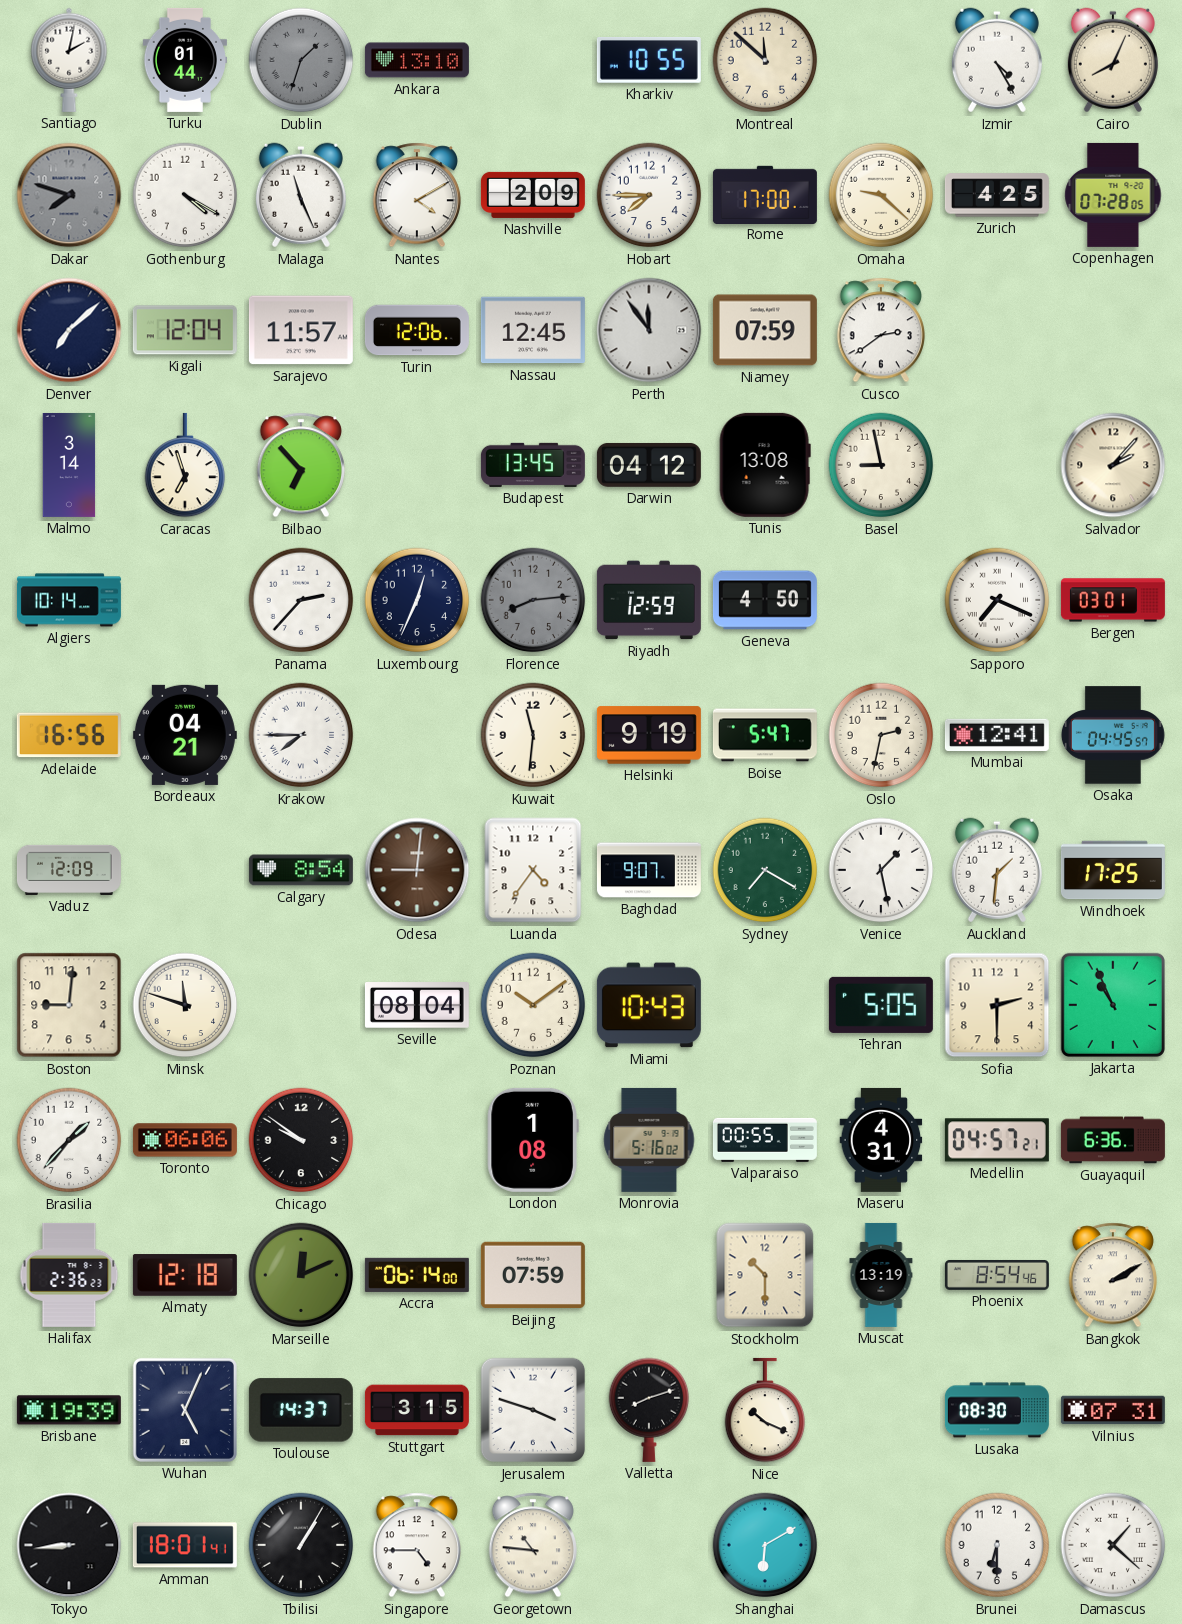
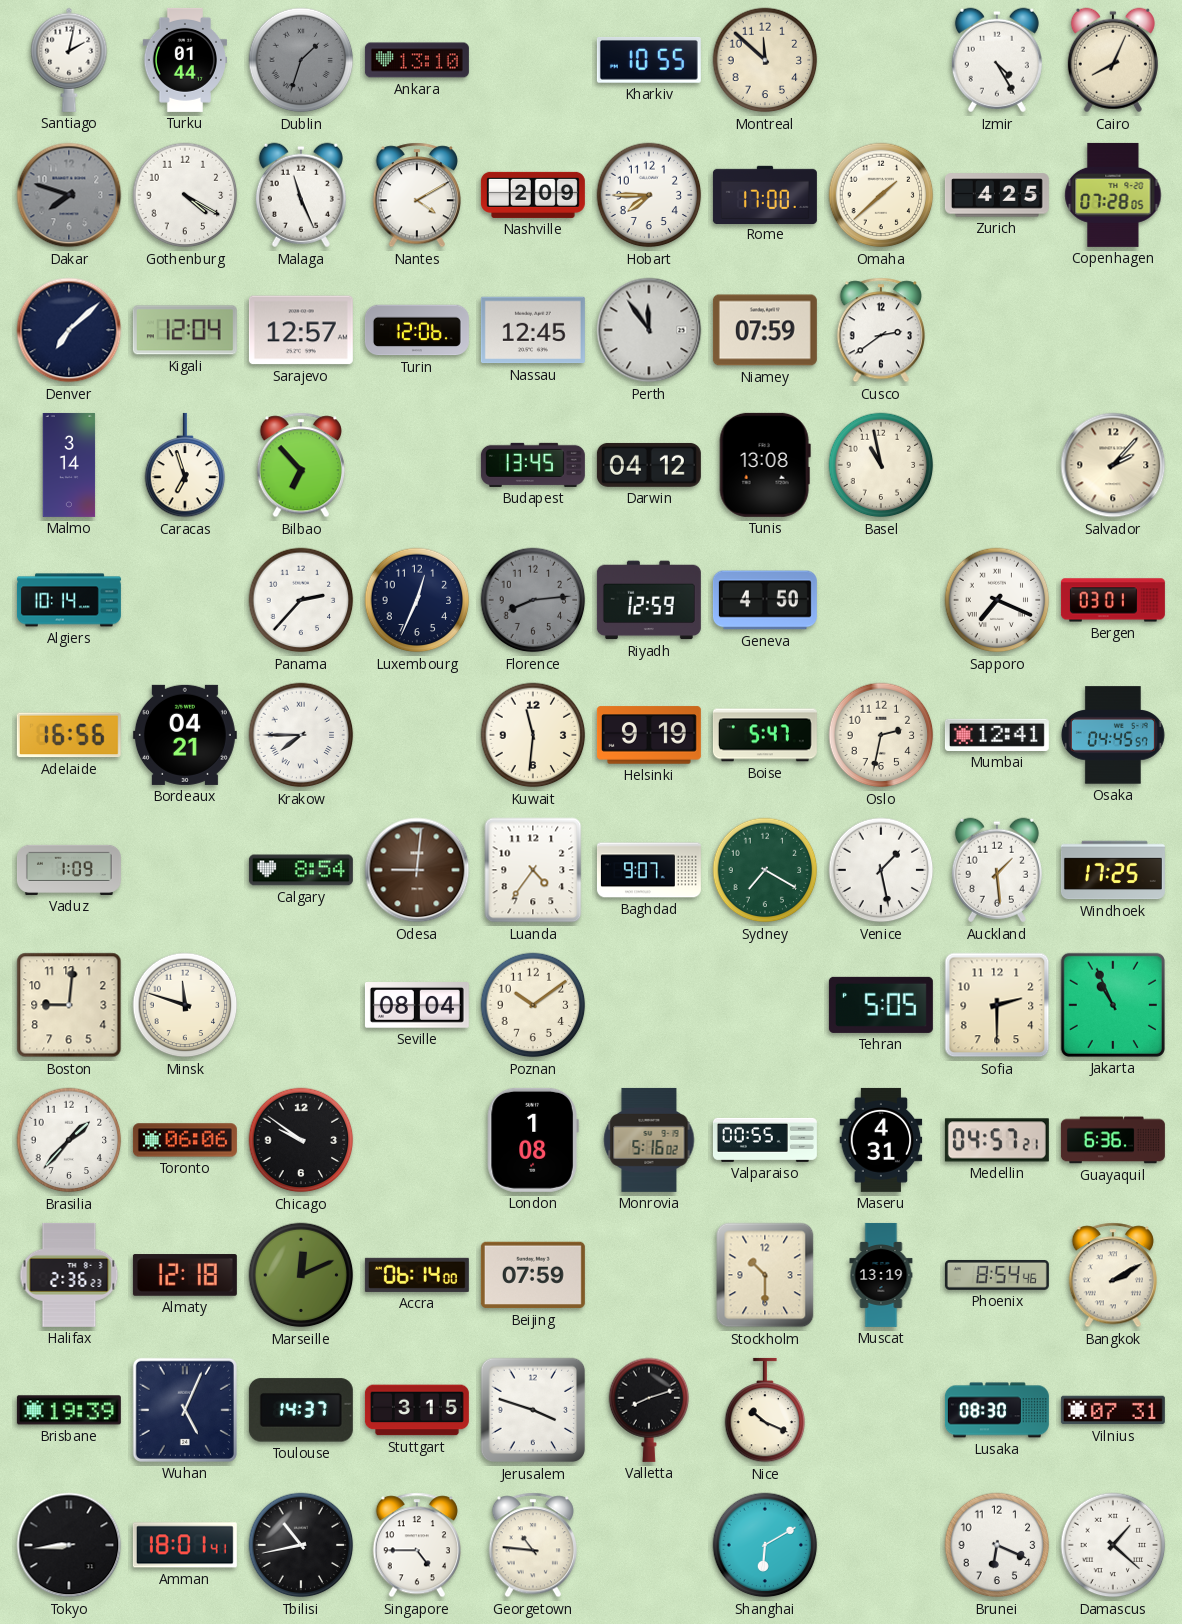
Omaha: 9:22 -> 1:38
Sarajevo: 11:57 -> 12:57
Basel: 8:58 -> 10:58
Vaduz: 12:09 -> 1:09
Auckland: 1:31 -> 1:29
Miami: 10:43 -> none
Tbilisi: 1:05 -> 10:43
Brunei: 6:30 -> 6:19
